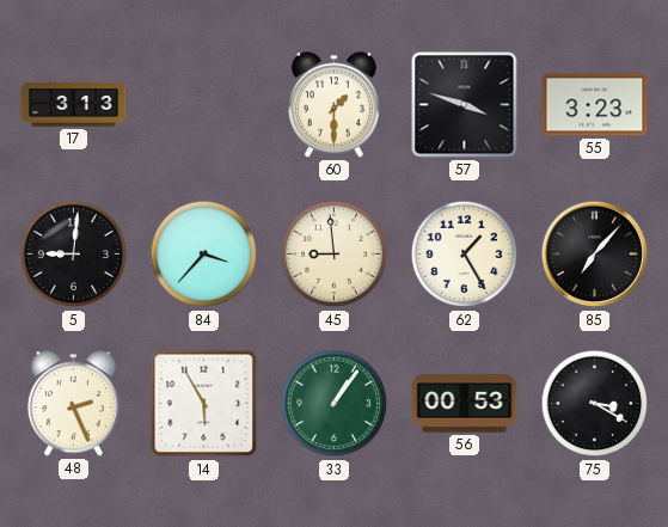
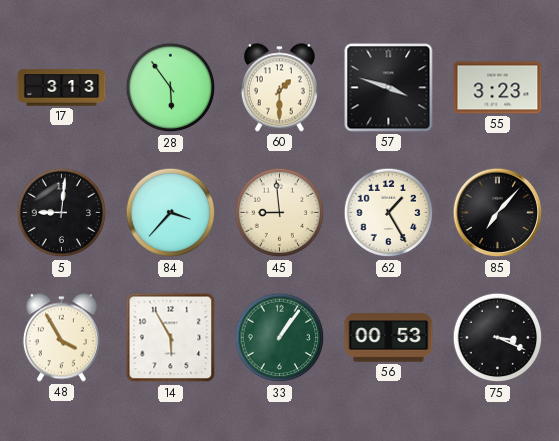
28: none -> 5:54
48: 2:26 -> 3:55
75: 3:20 -> 3:19
